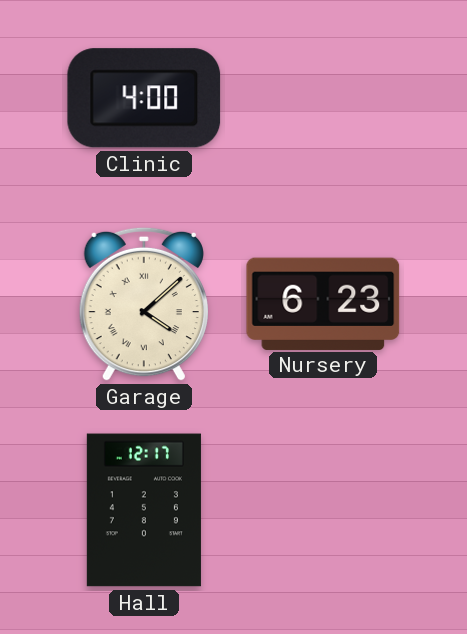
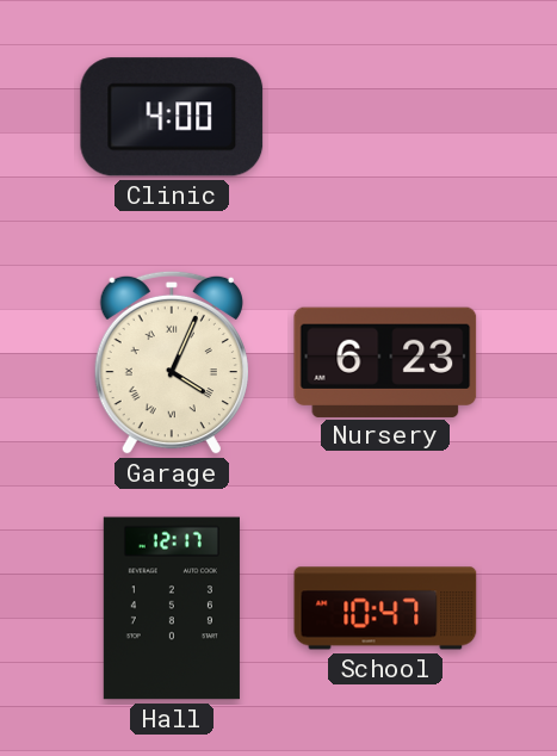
Garage: 4:08 -> 4:04
School: none -> 10:47
